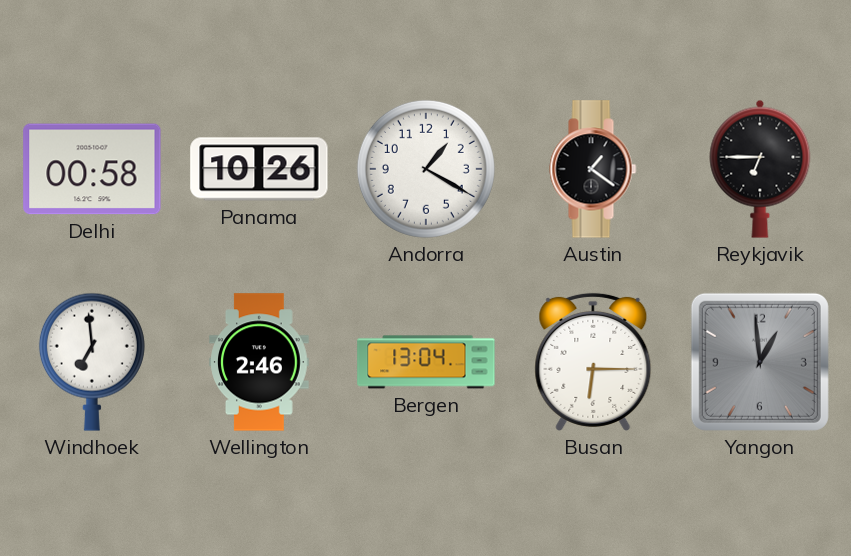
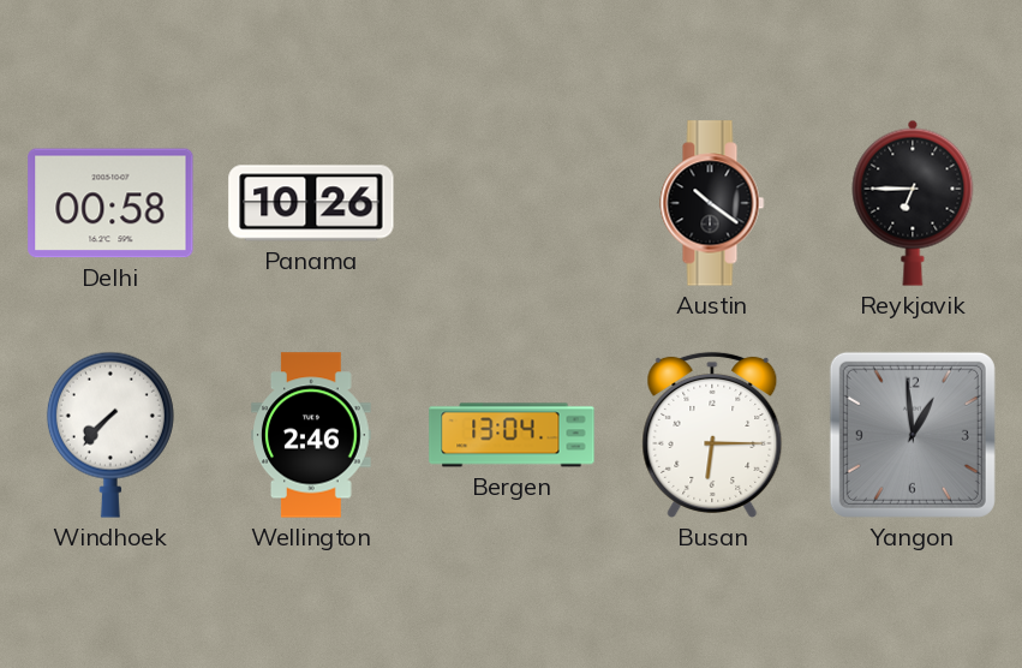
Andorra: 1:20 -> none
Austin: 1:21 -> 10:21
Windhoek: 6:59 -> 7:37
